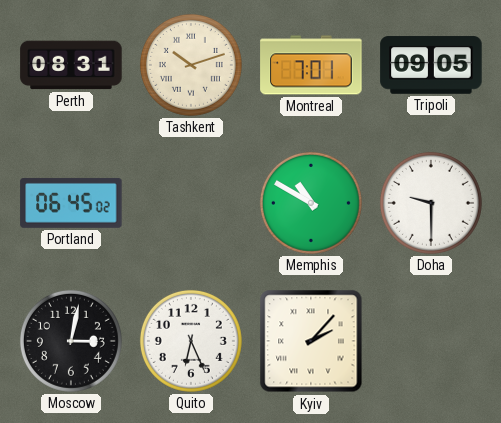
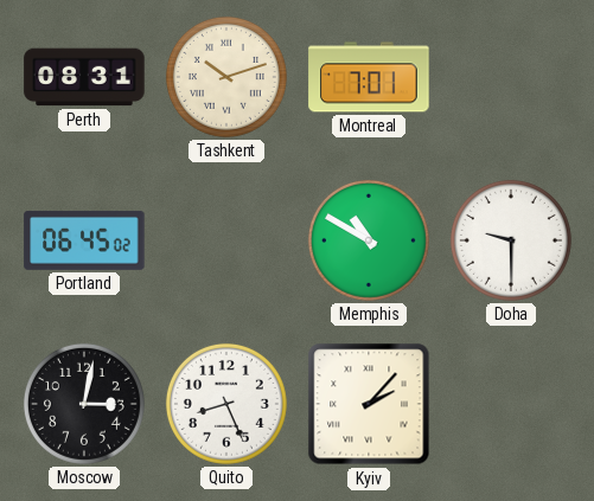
Tripoli: 09:05 -> none
Quito: 6:26 -> 8:26
